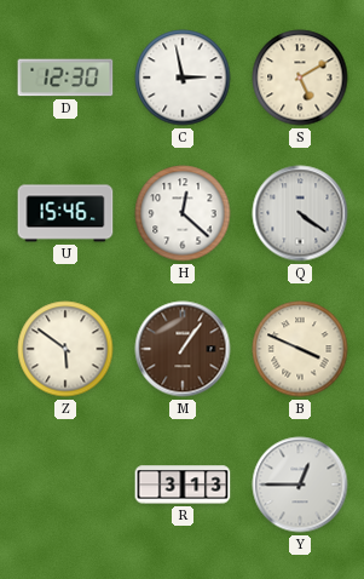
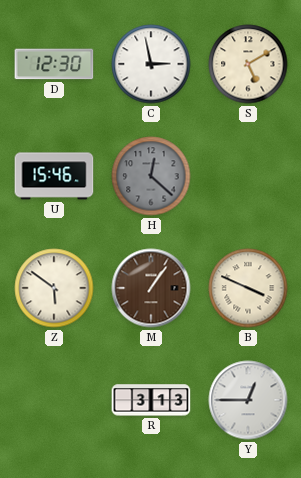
H dial: white -> grey
Q: 4:21 -> none
